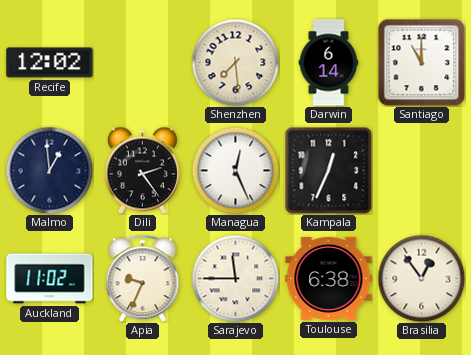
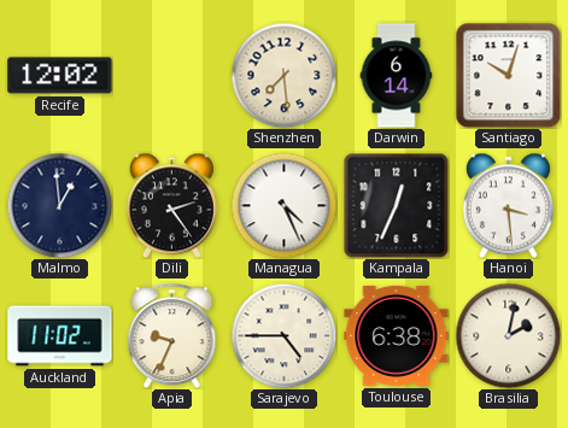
Santiago: 11:00 -> 10:03
Managua: 12:26 -> 4:26
Hanoi: none -> 3:29
Sarajevo: 11:45 -> 4:45
Brasilia: 12:54 -> 2:02
